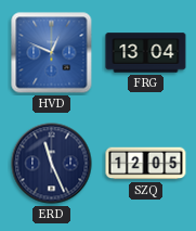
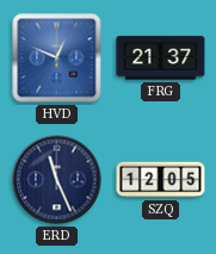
FRG: 13:04 -> 21:37
